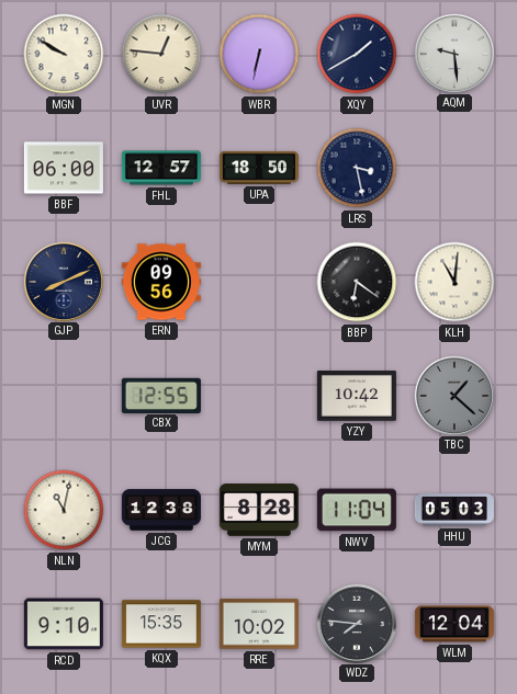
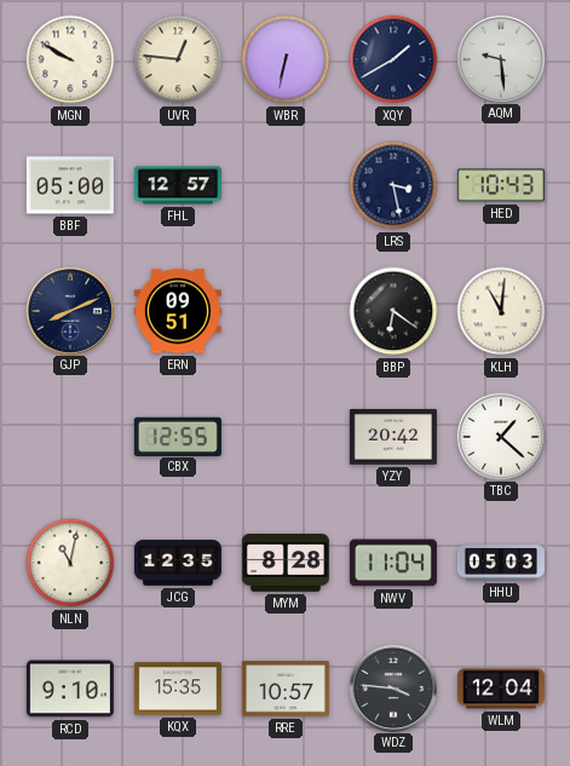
BBF: 06:00 -> 05:00
UPA: 18:50 -> none
HED: none -> 10:43
ERN: 09:56 -> 09:51
YZY: 10:42 -> 20:42
TBC dial: grey -> white
JCG: 12:38 -> 12:35
RRE: 10:02 -> 10:57
WDZ: 7:46 -> 3:46
